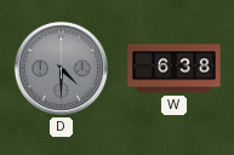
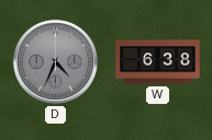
D: 4:30 -> 4:34
